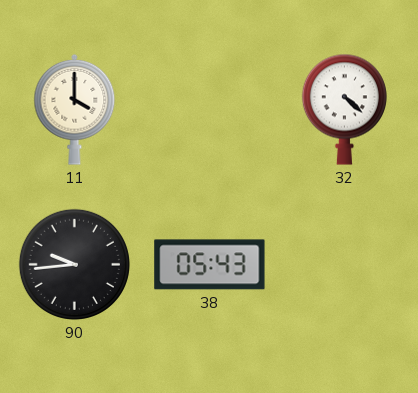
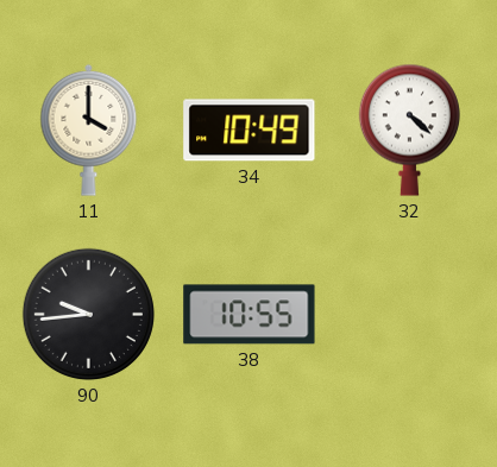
34: none -> 10:49
38: 05:43 -> 10:55
